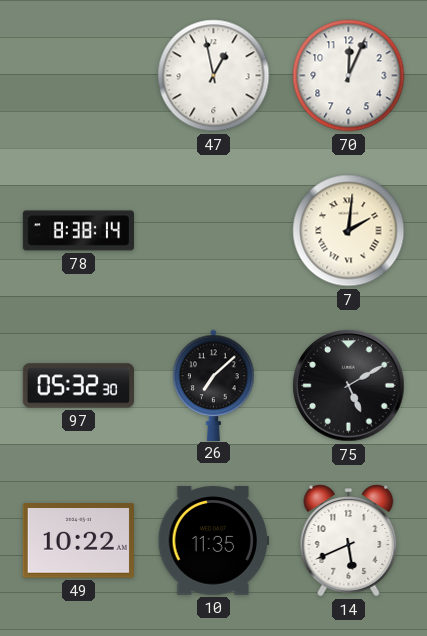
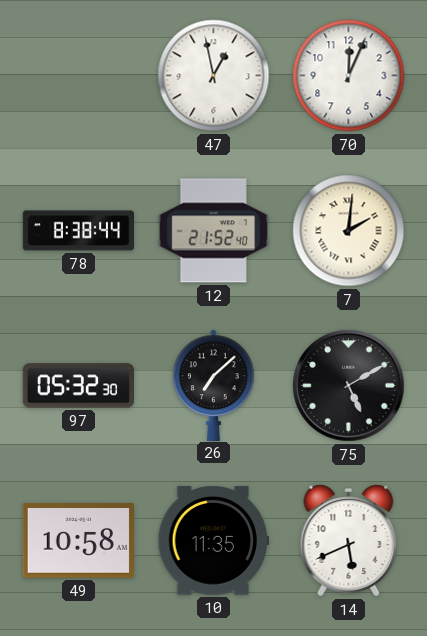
78: 8:38:14 -> 8:38:44
12: none -> 21:52
49: 10:22 -> 10:58
